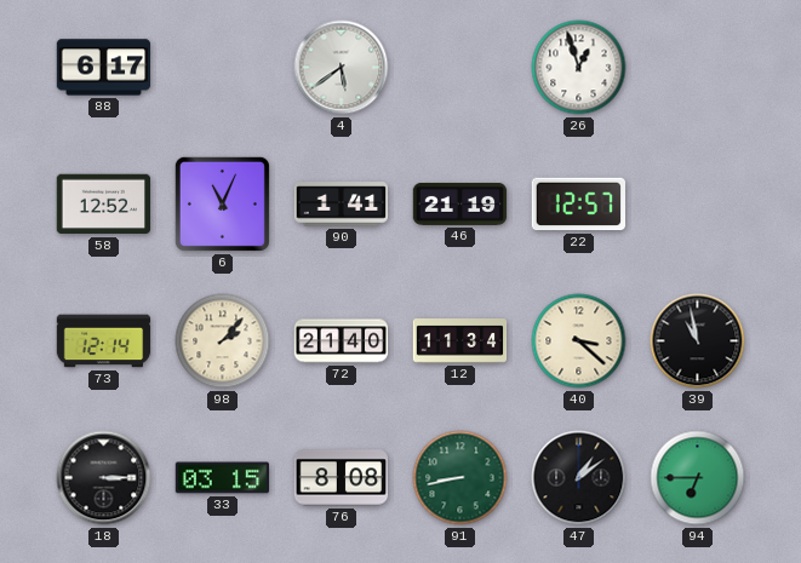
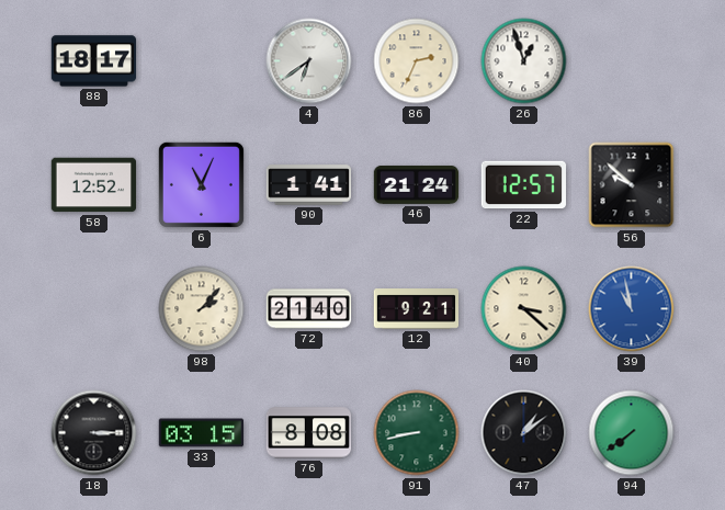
88: 6:17 -> 18:17
4: 5:39 -> 6:39
86: none -> 2:34
46: 21:19 -> 21:24
56: none -> 9:52
73: 12:14 -> none
12: 11:34 -> 9:21
39 dial: black -> blue
94: 6:45 -> 7:39
